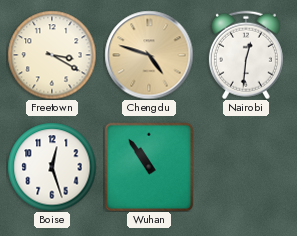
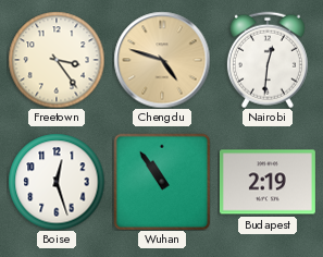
Freetown: 3:20 -> 3:24
Budapest: none -> 2:19
